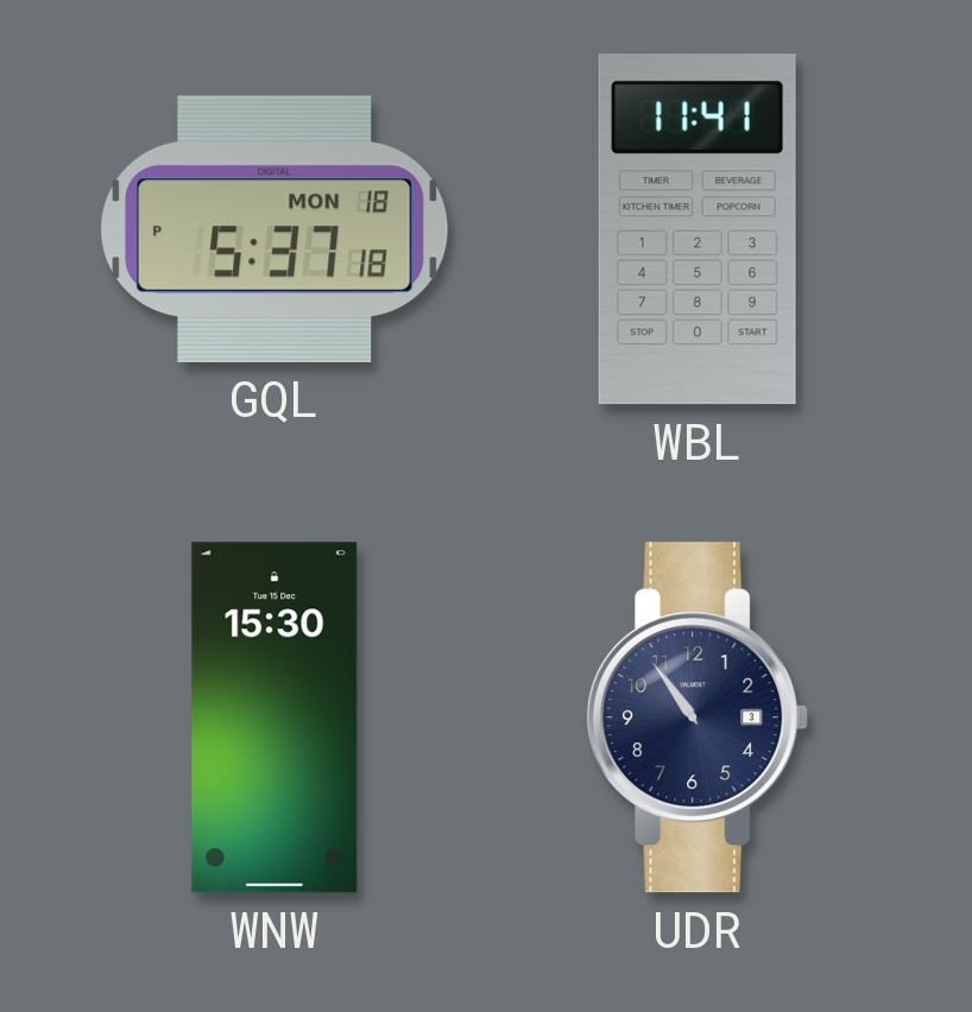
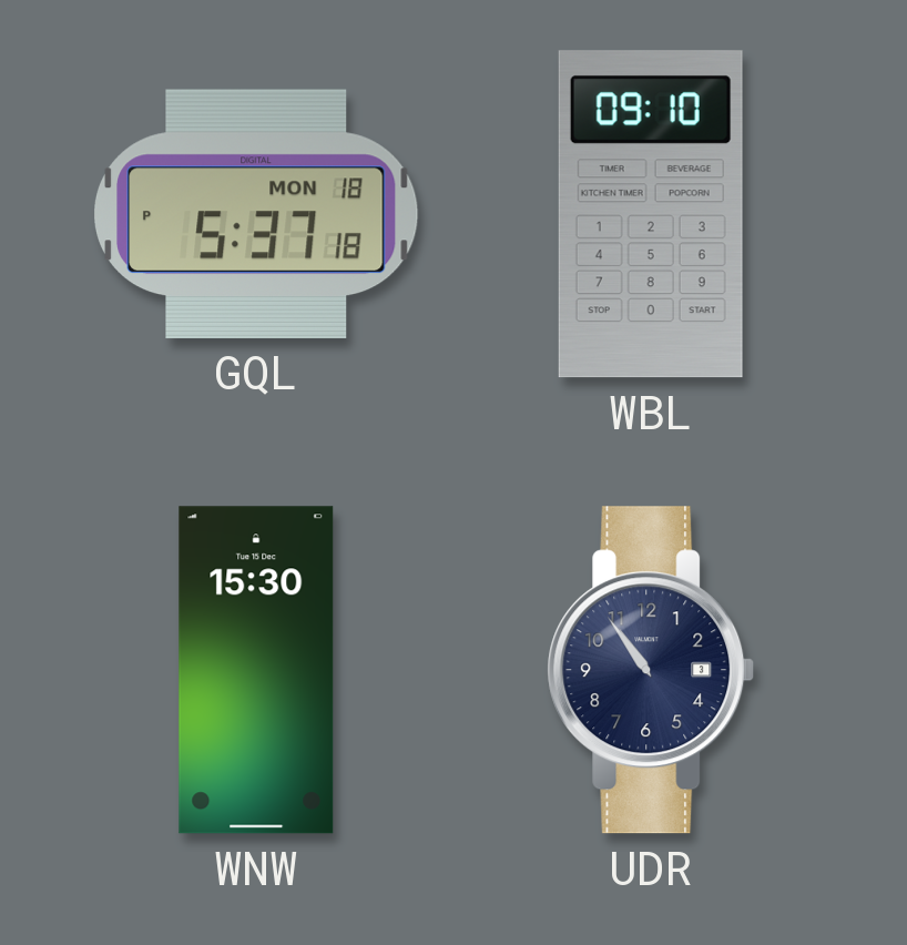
WBL: 11:41 -> 09:10
